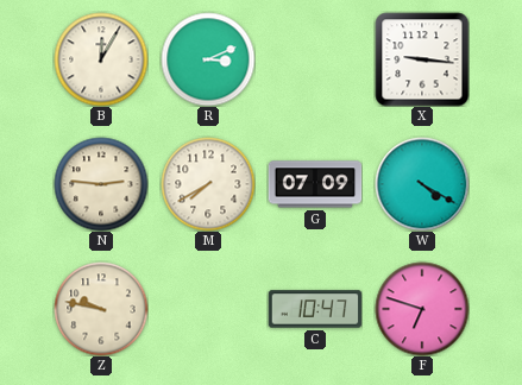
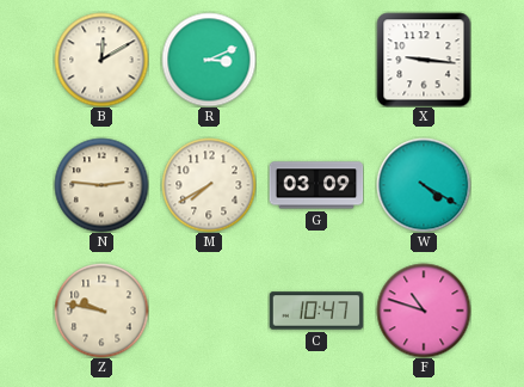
B: 12:05 -> 12:10
G: 07:09 -> 03:09
F: 6:48 -> 10:48
